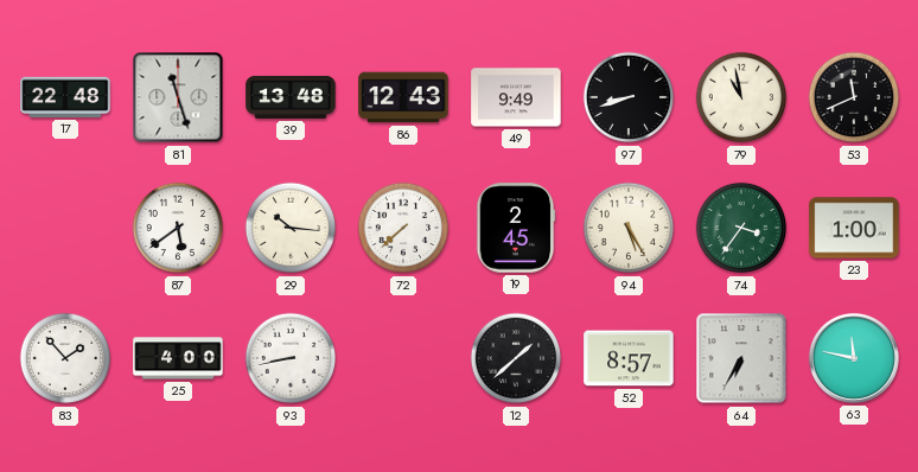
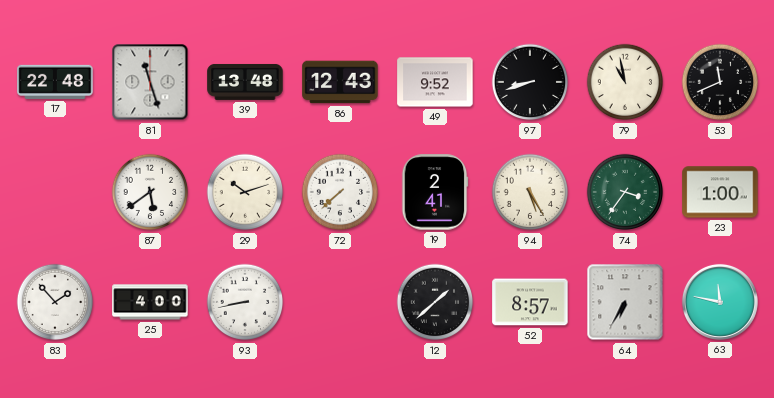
49: 9:49 -> 9:52
29: 10:16 -> 10:12
19: 2:45 -> 2:41
